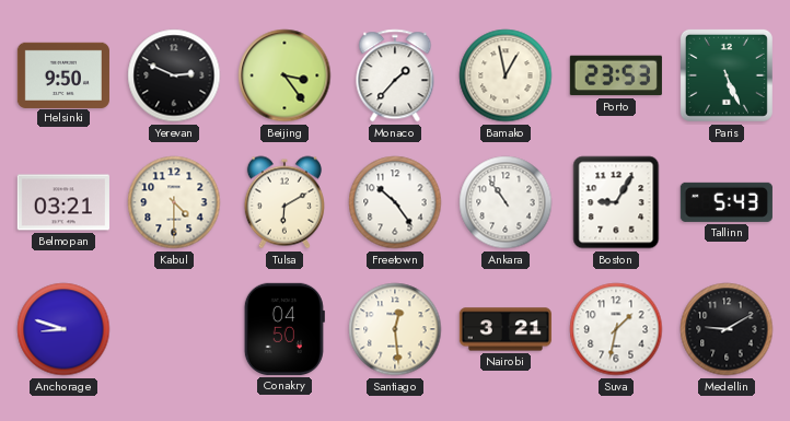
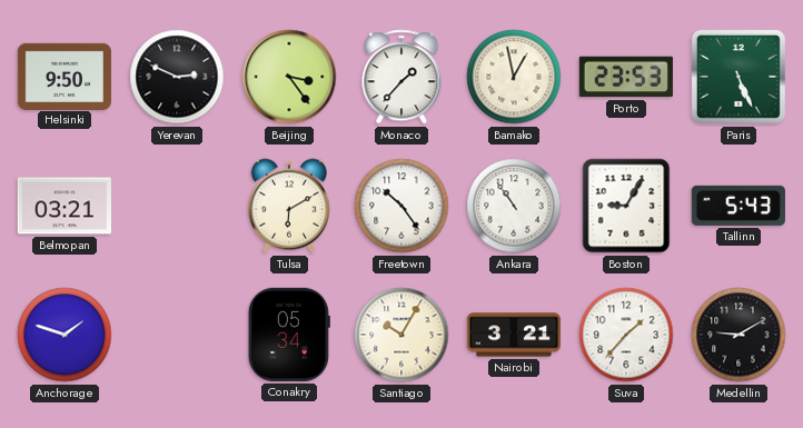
Kabul: 4:30 -> none
Anchorage: 8:48 -> 1:48
Conakry: 04:50 -> 05:34
Santiago: 12:29 -> 10:05
Suva: 1:32 -> 1:37
